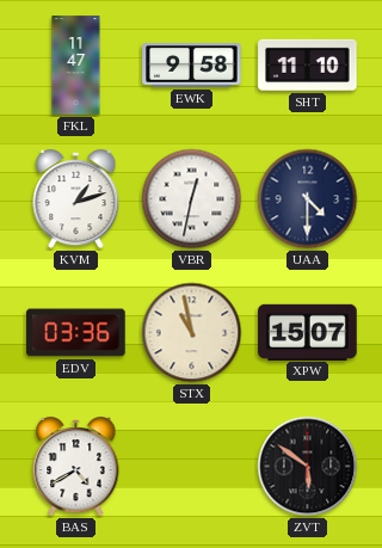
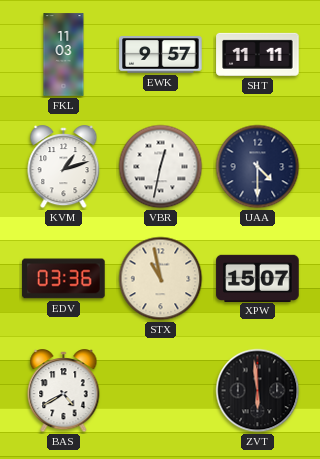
FKL: 11:47 -> 11:03
EWK: 9:58 -> 9:57
SHT: 11:10 -> 11:11
ZVT: 5:51 -> 5:59
